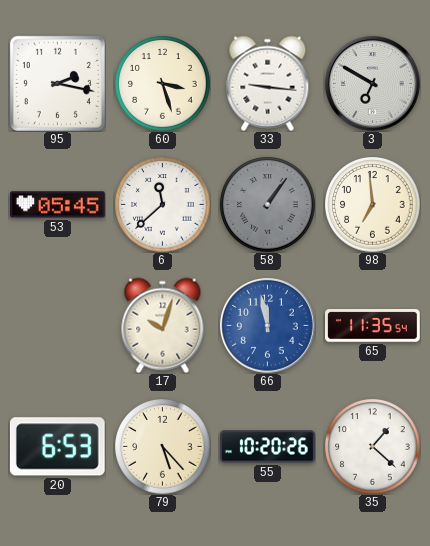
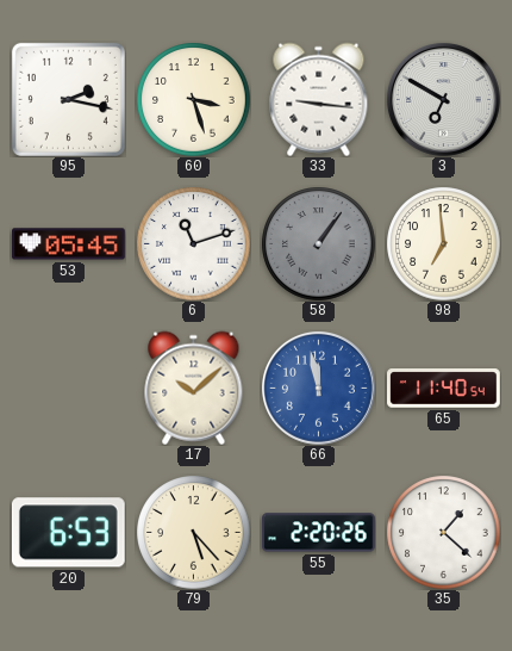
6: 11:38 -> 11:12
17: 10:03 -> 10:08
65: 11:35 -> 11:40
55: 10:20 -> 2:20
